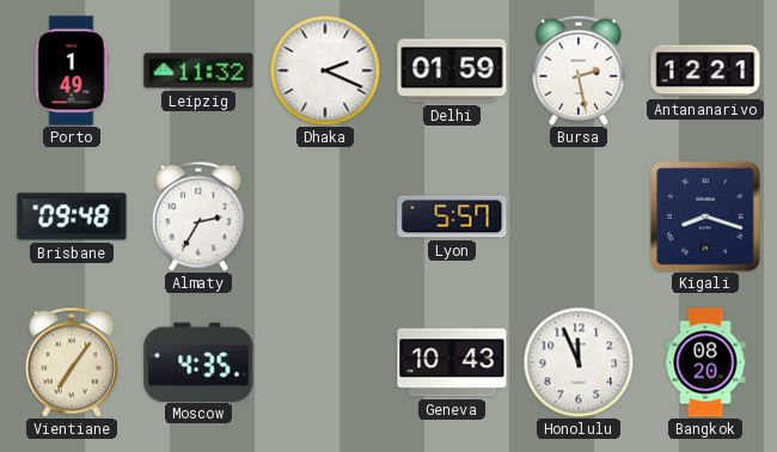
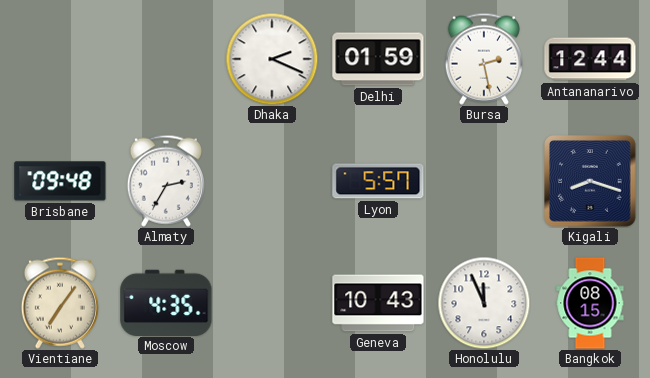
Porto: 1:49 -> none
Leipzig: 11:32 -> none
Antananarivo: 12:21 -> 12:44
Bangkok: 08:20 -> 08:15
